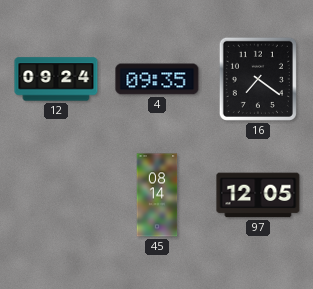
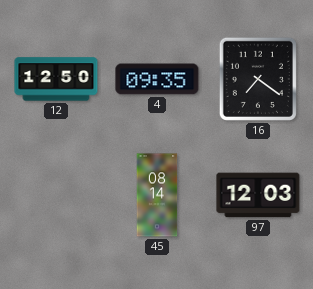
12: 09:24 -> 12:50
97: 12:05 -> 12:03
